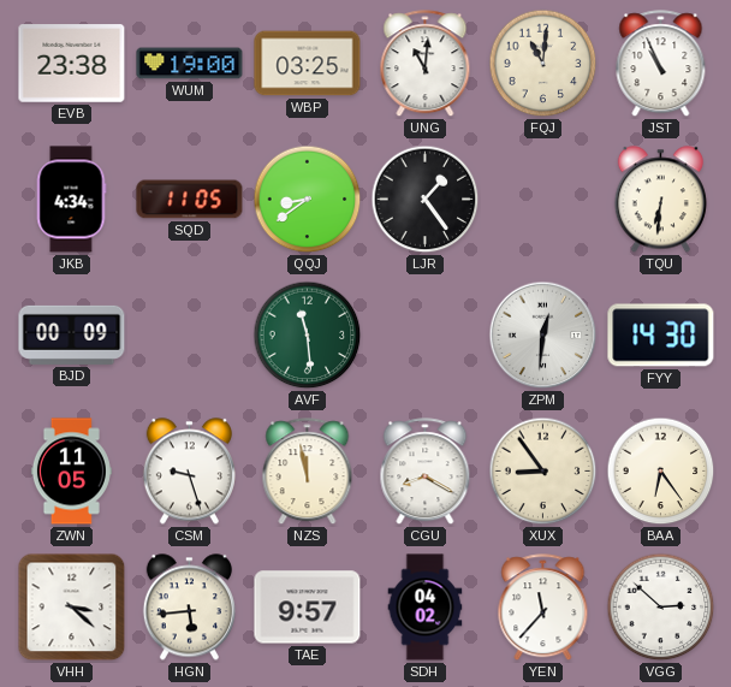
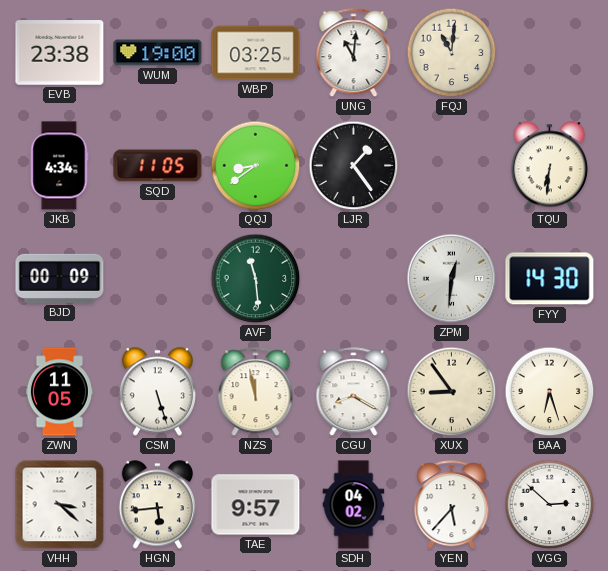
JST: 10:56 -> none
CSM: 9:27 -> 5:27
BAA: 6:24 -> 6:27
YEN: 11:37 -> 5:37
